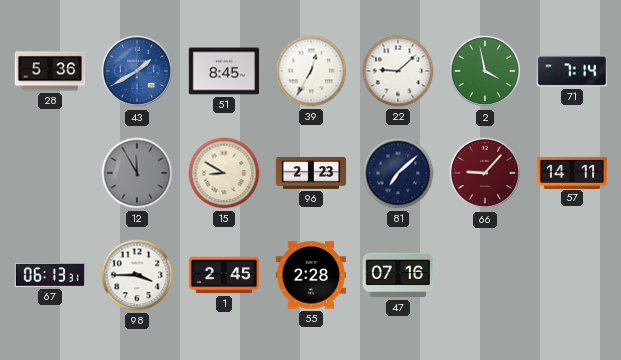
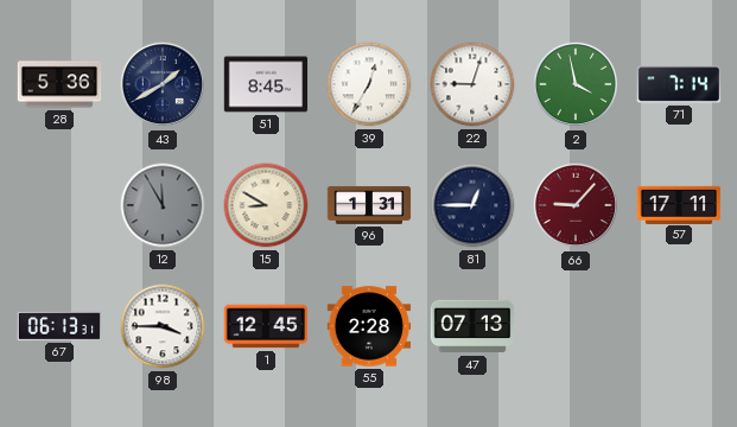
43 dial: blue -> navy
22: 9:08 -> 9:03
96: 2:23 -> 1:31
81: 7:08 -> 12:45
57: 14:11 -> 17:11
1: 2:45 -> 12:45
47: 07:16 -> 07:13
